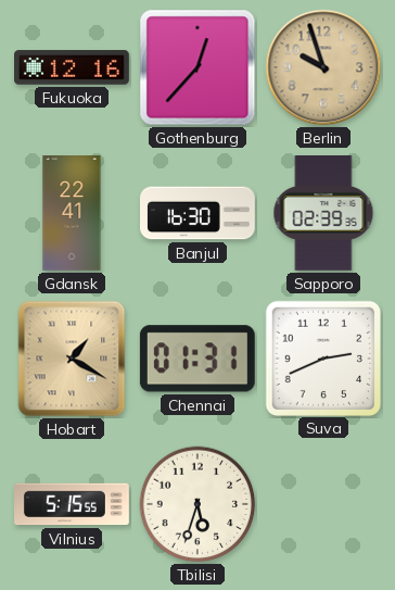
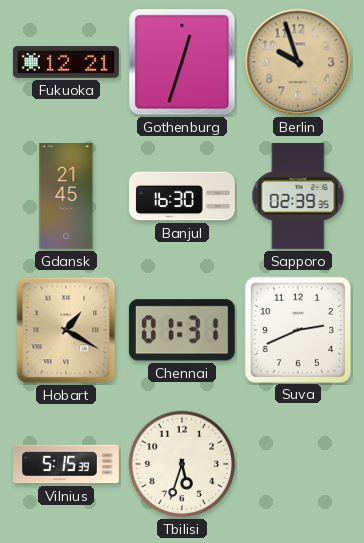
Fukuoka: 12:16 -> 12:21
Gothenburg: 12:37 -> 12:33
Gdansk: 22:41 -> 21:45
Vilnius: 5:15:55 -> 5:15:39
